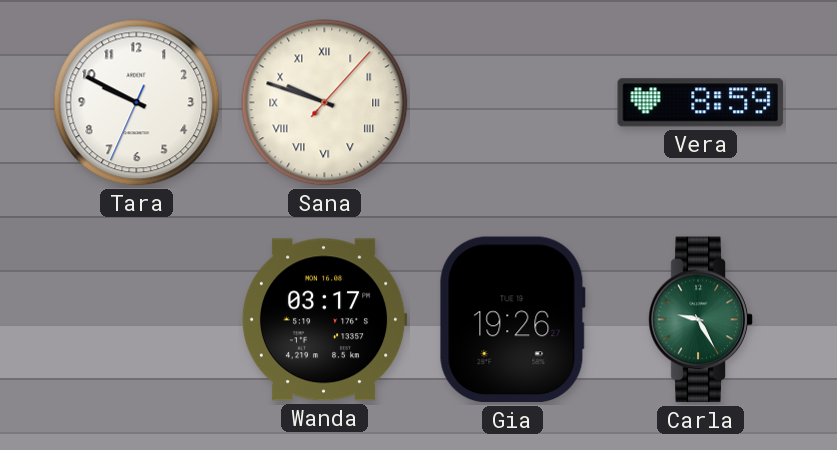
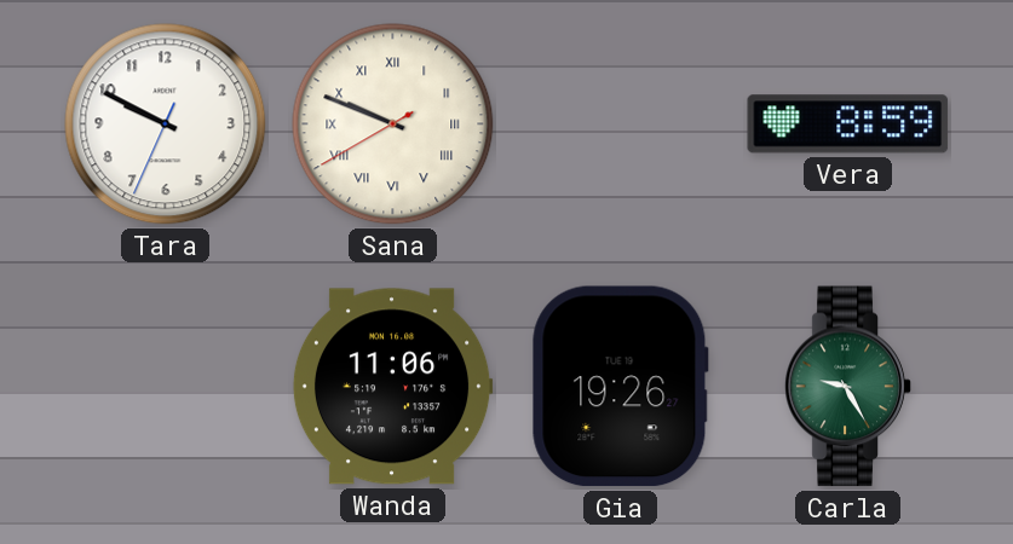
Sana: 9:48:07 -> 9:48:40
Wanda: 03:17 -> 11:06
